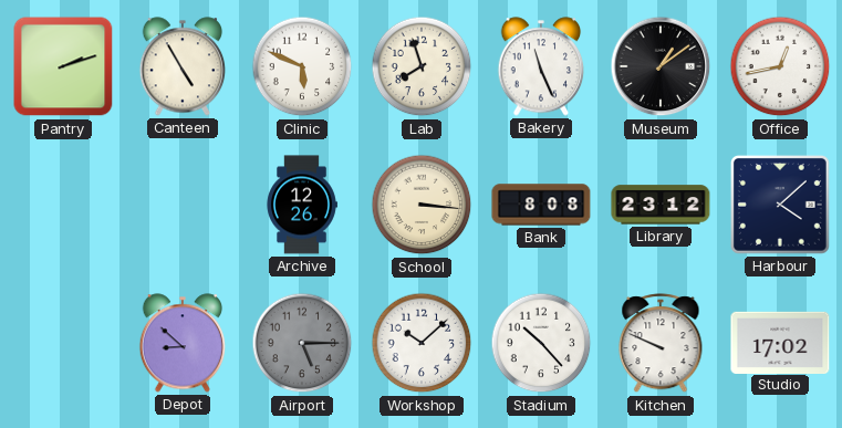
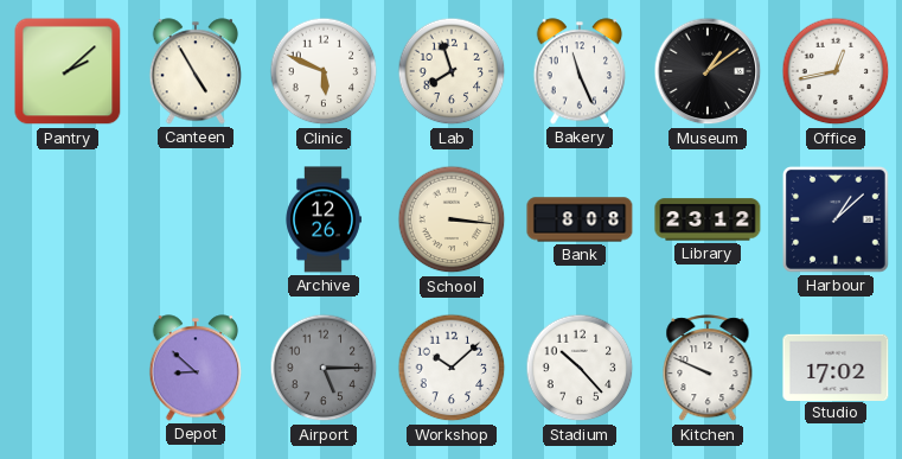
Pantry: 2:12 -> 2:08
Harbour: 4:08 -> 1:08
